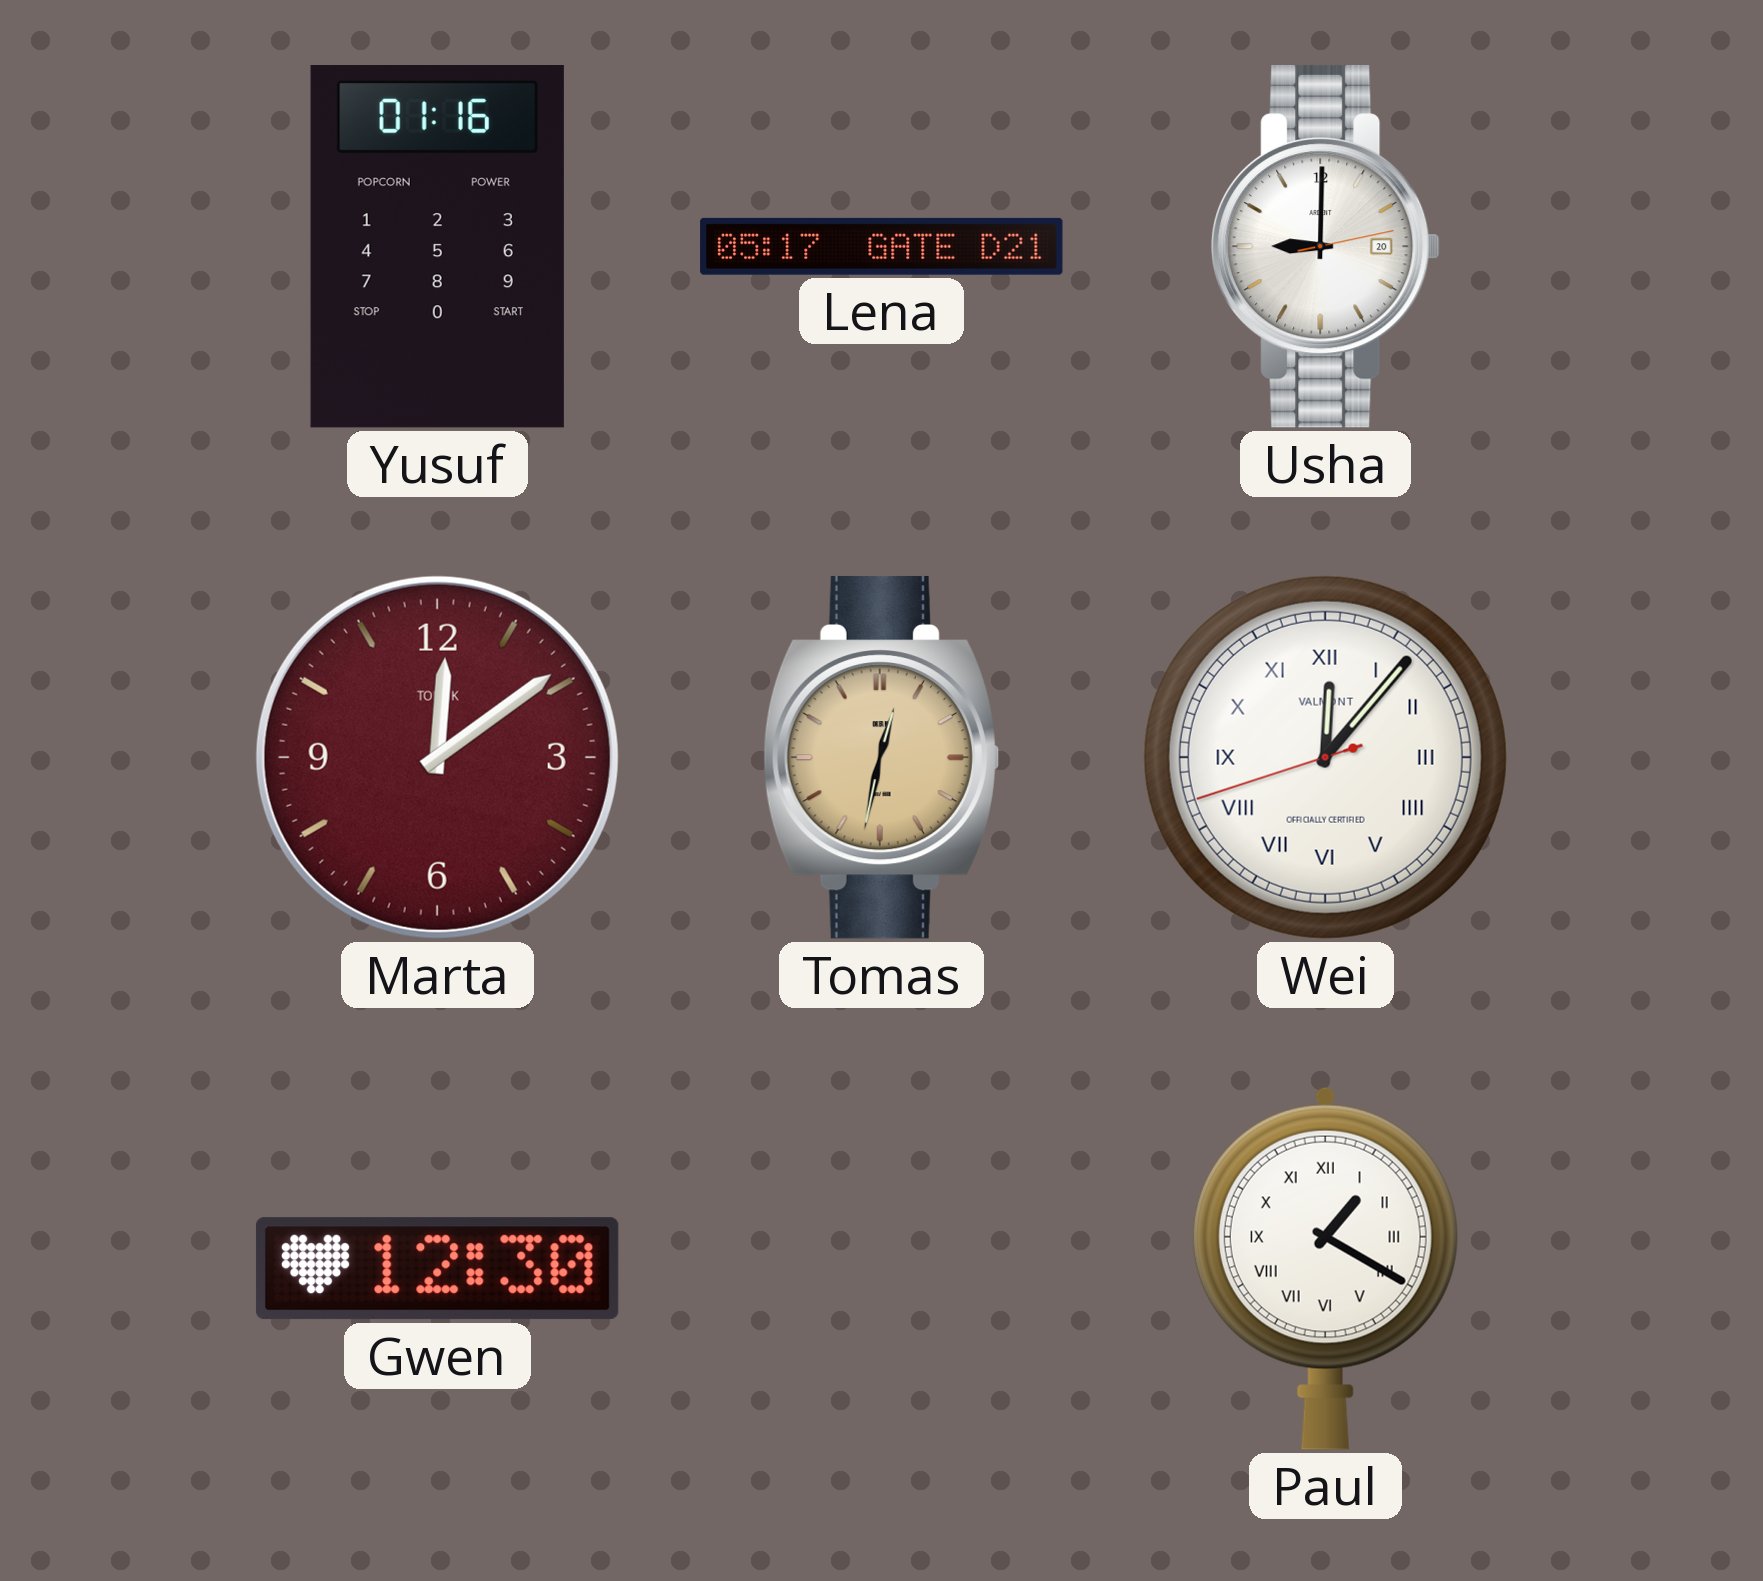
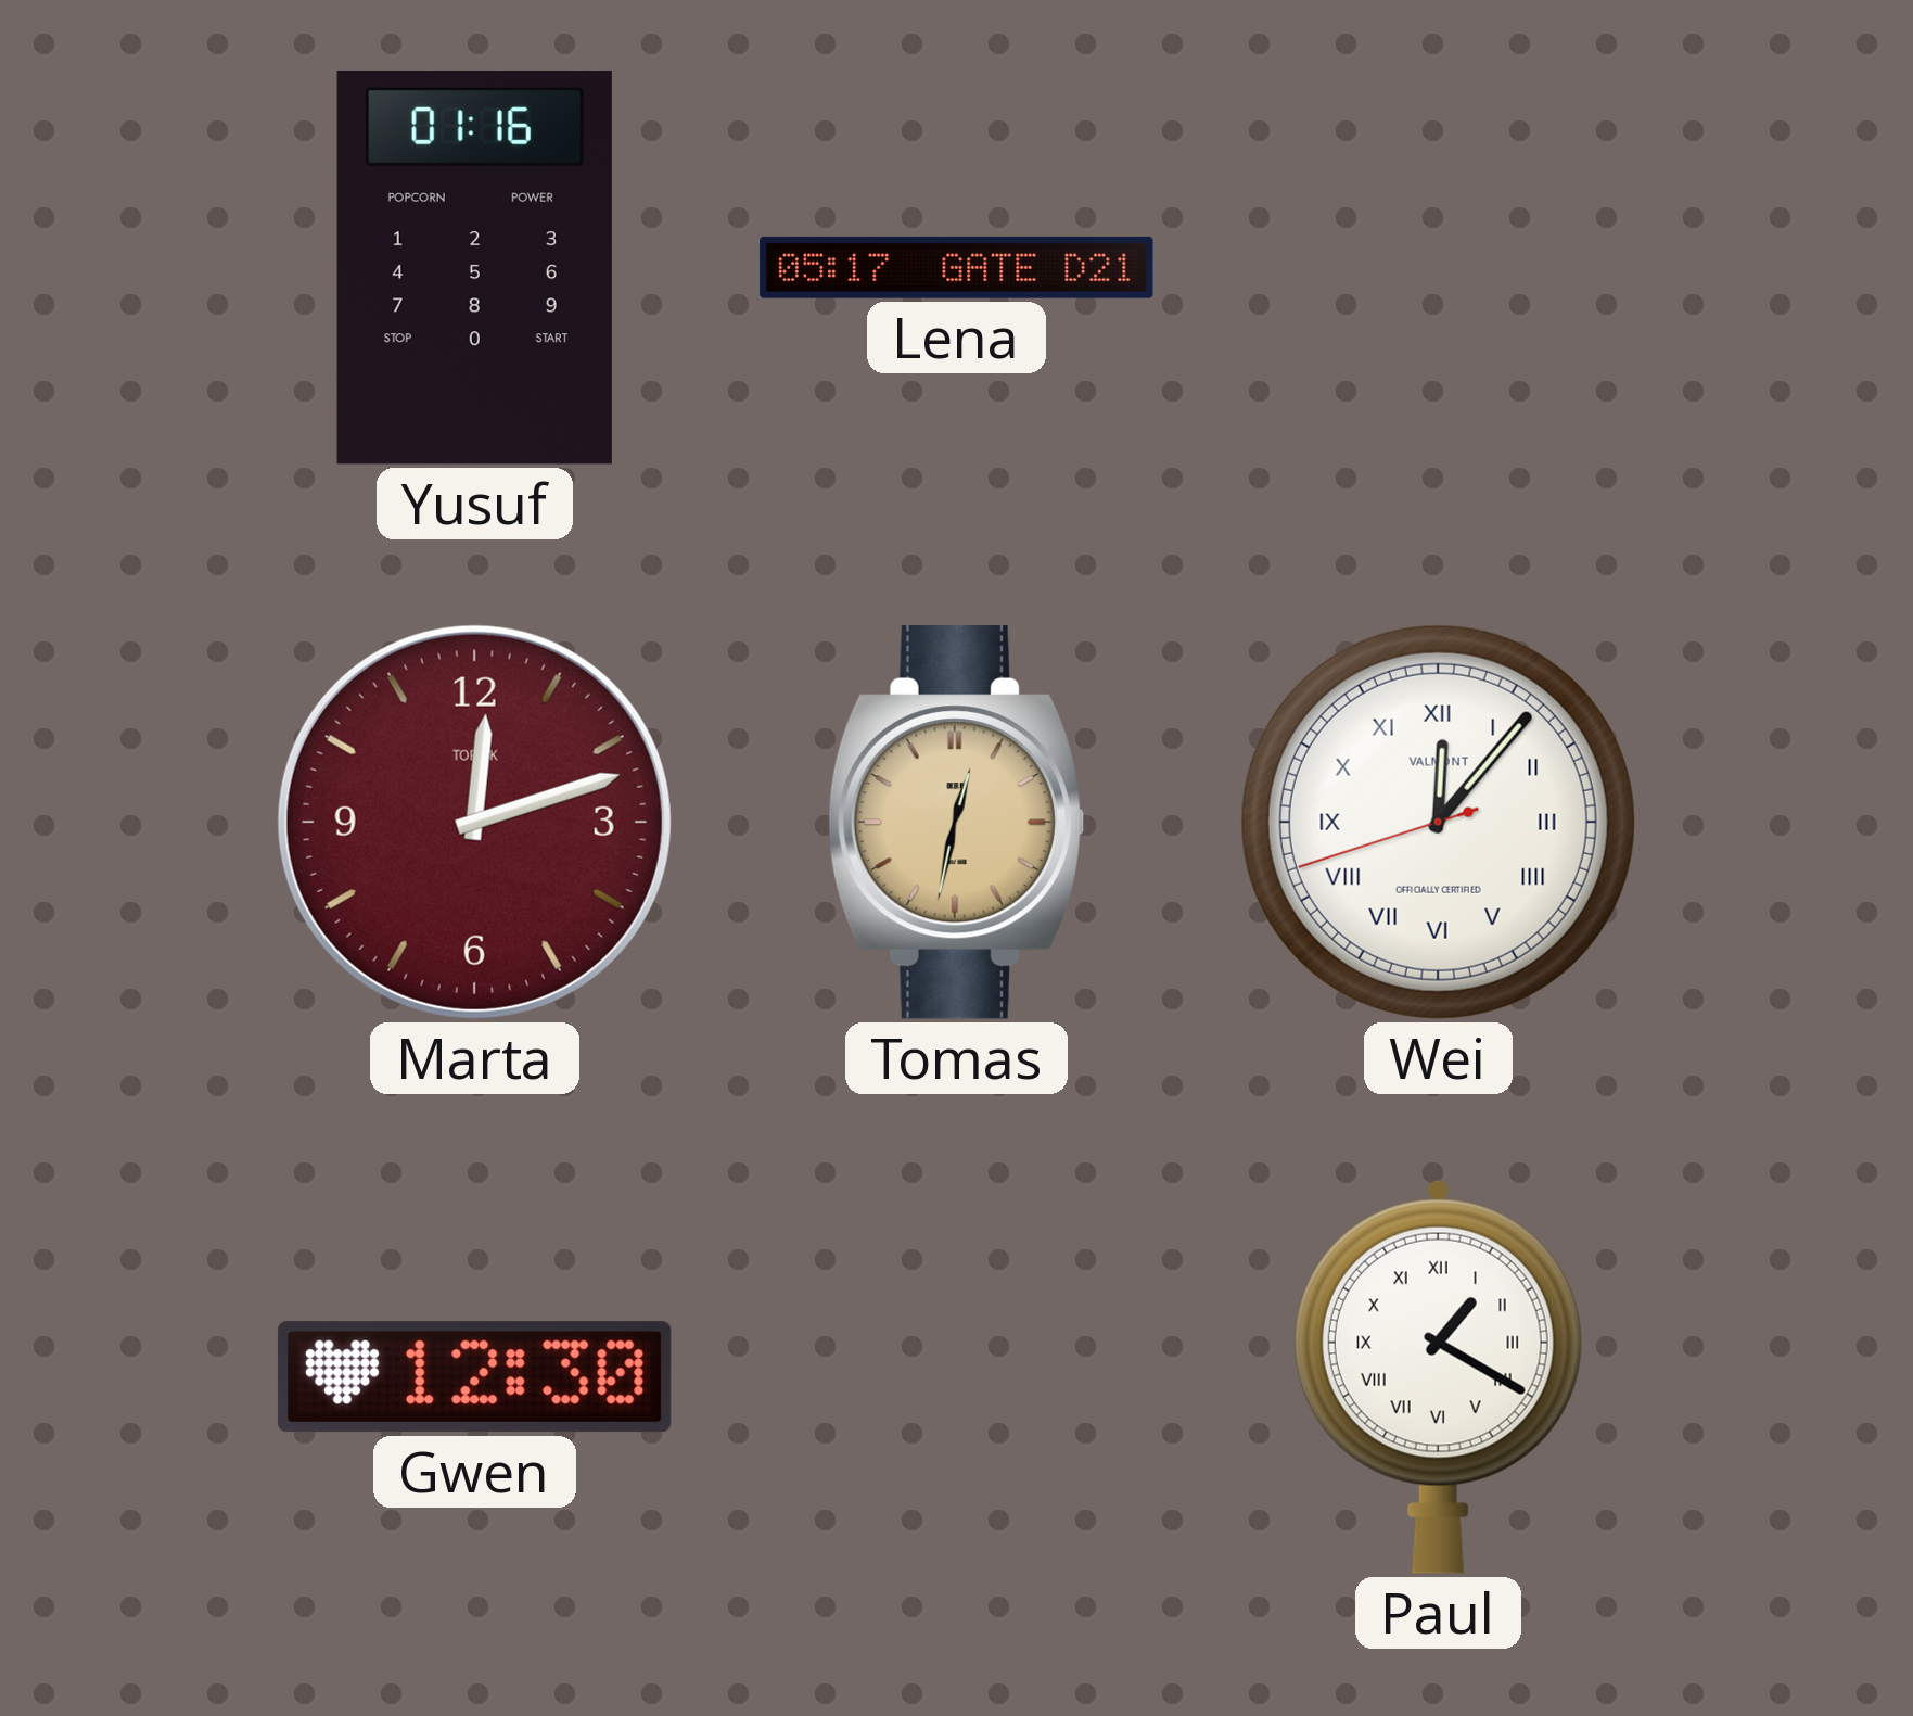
Usha: 9:00 -> none
Marta: 12:09 -> 12:12
